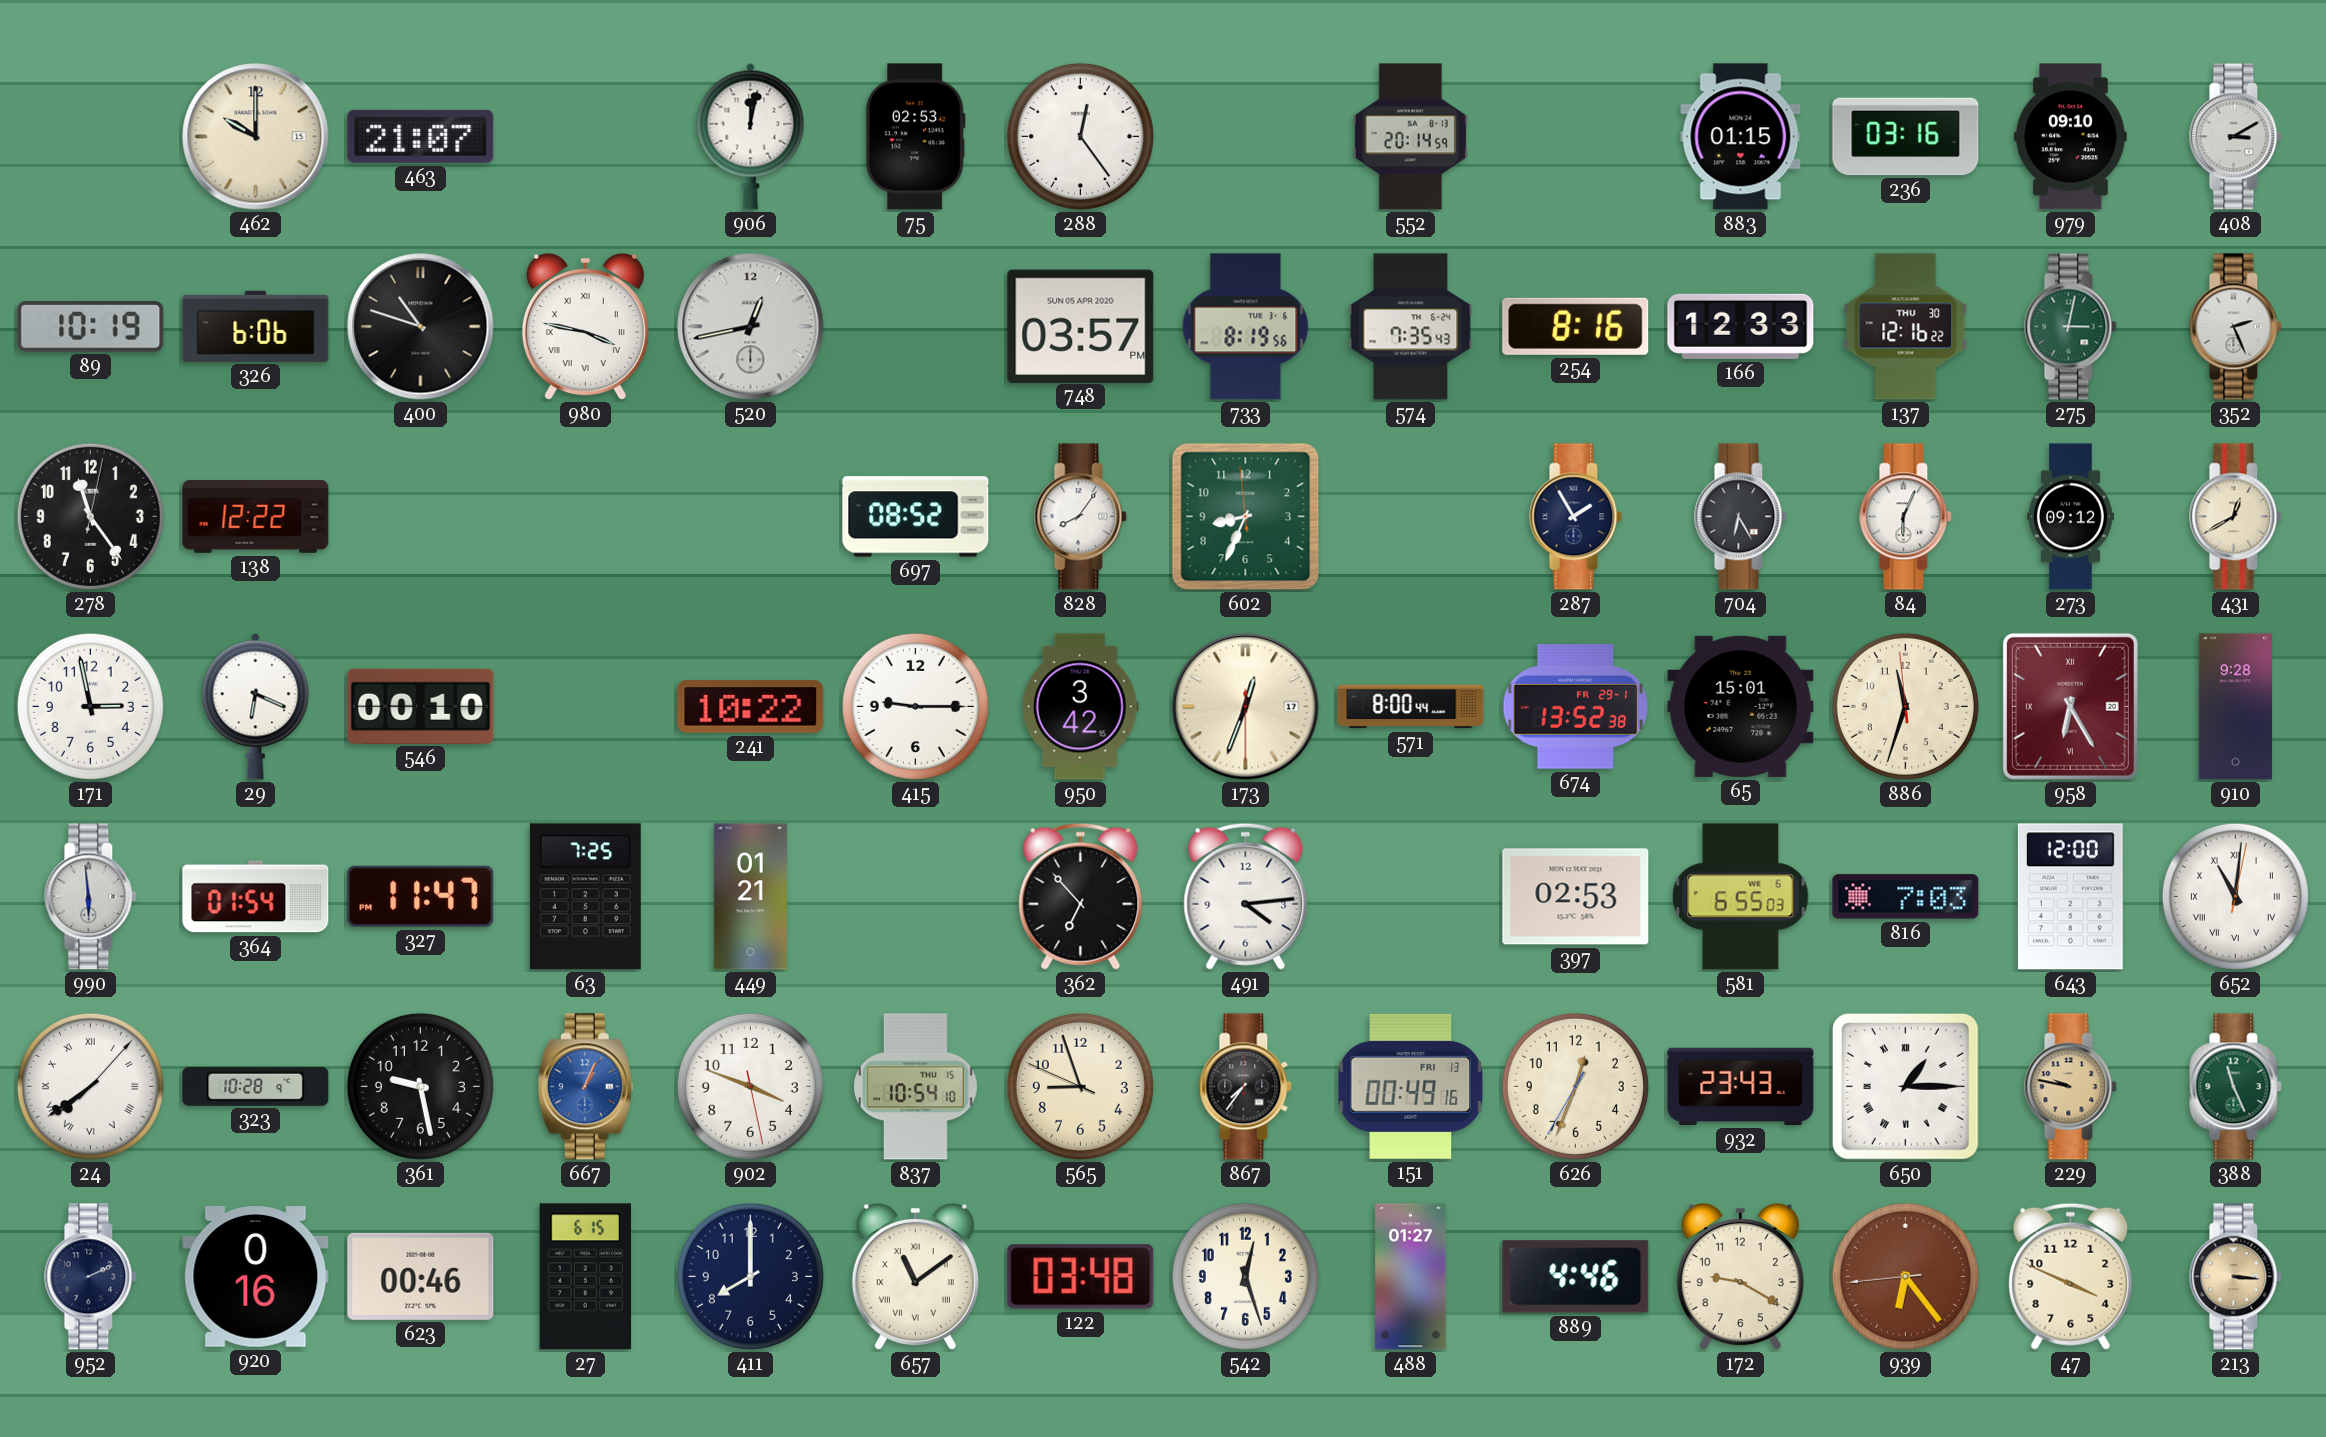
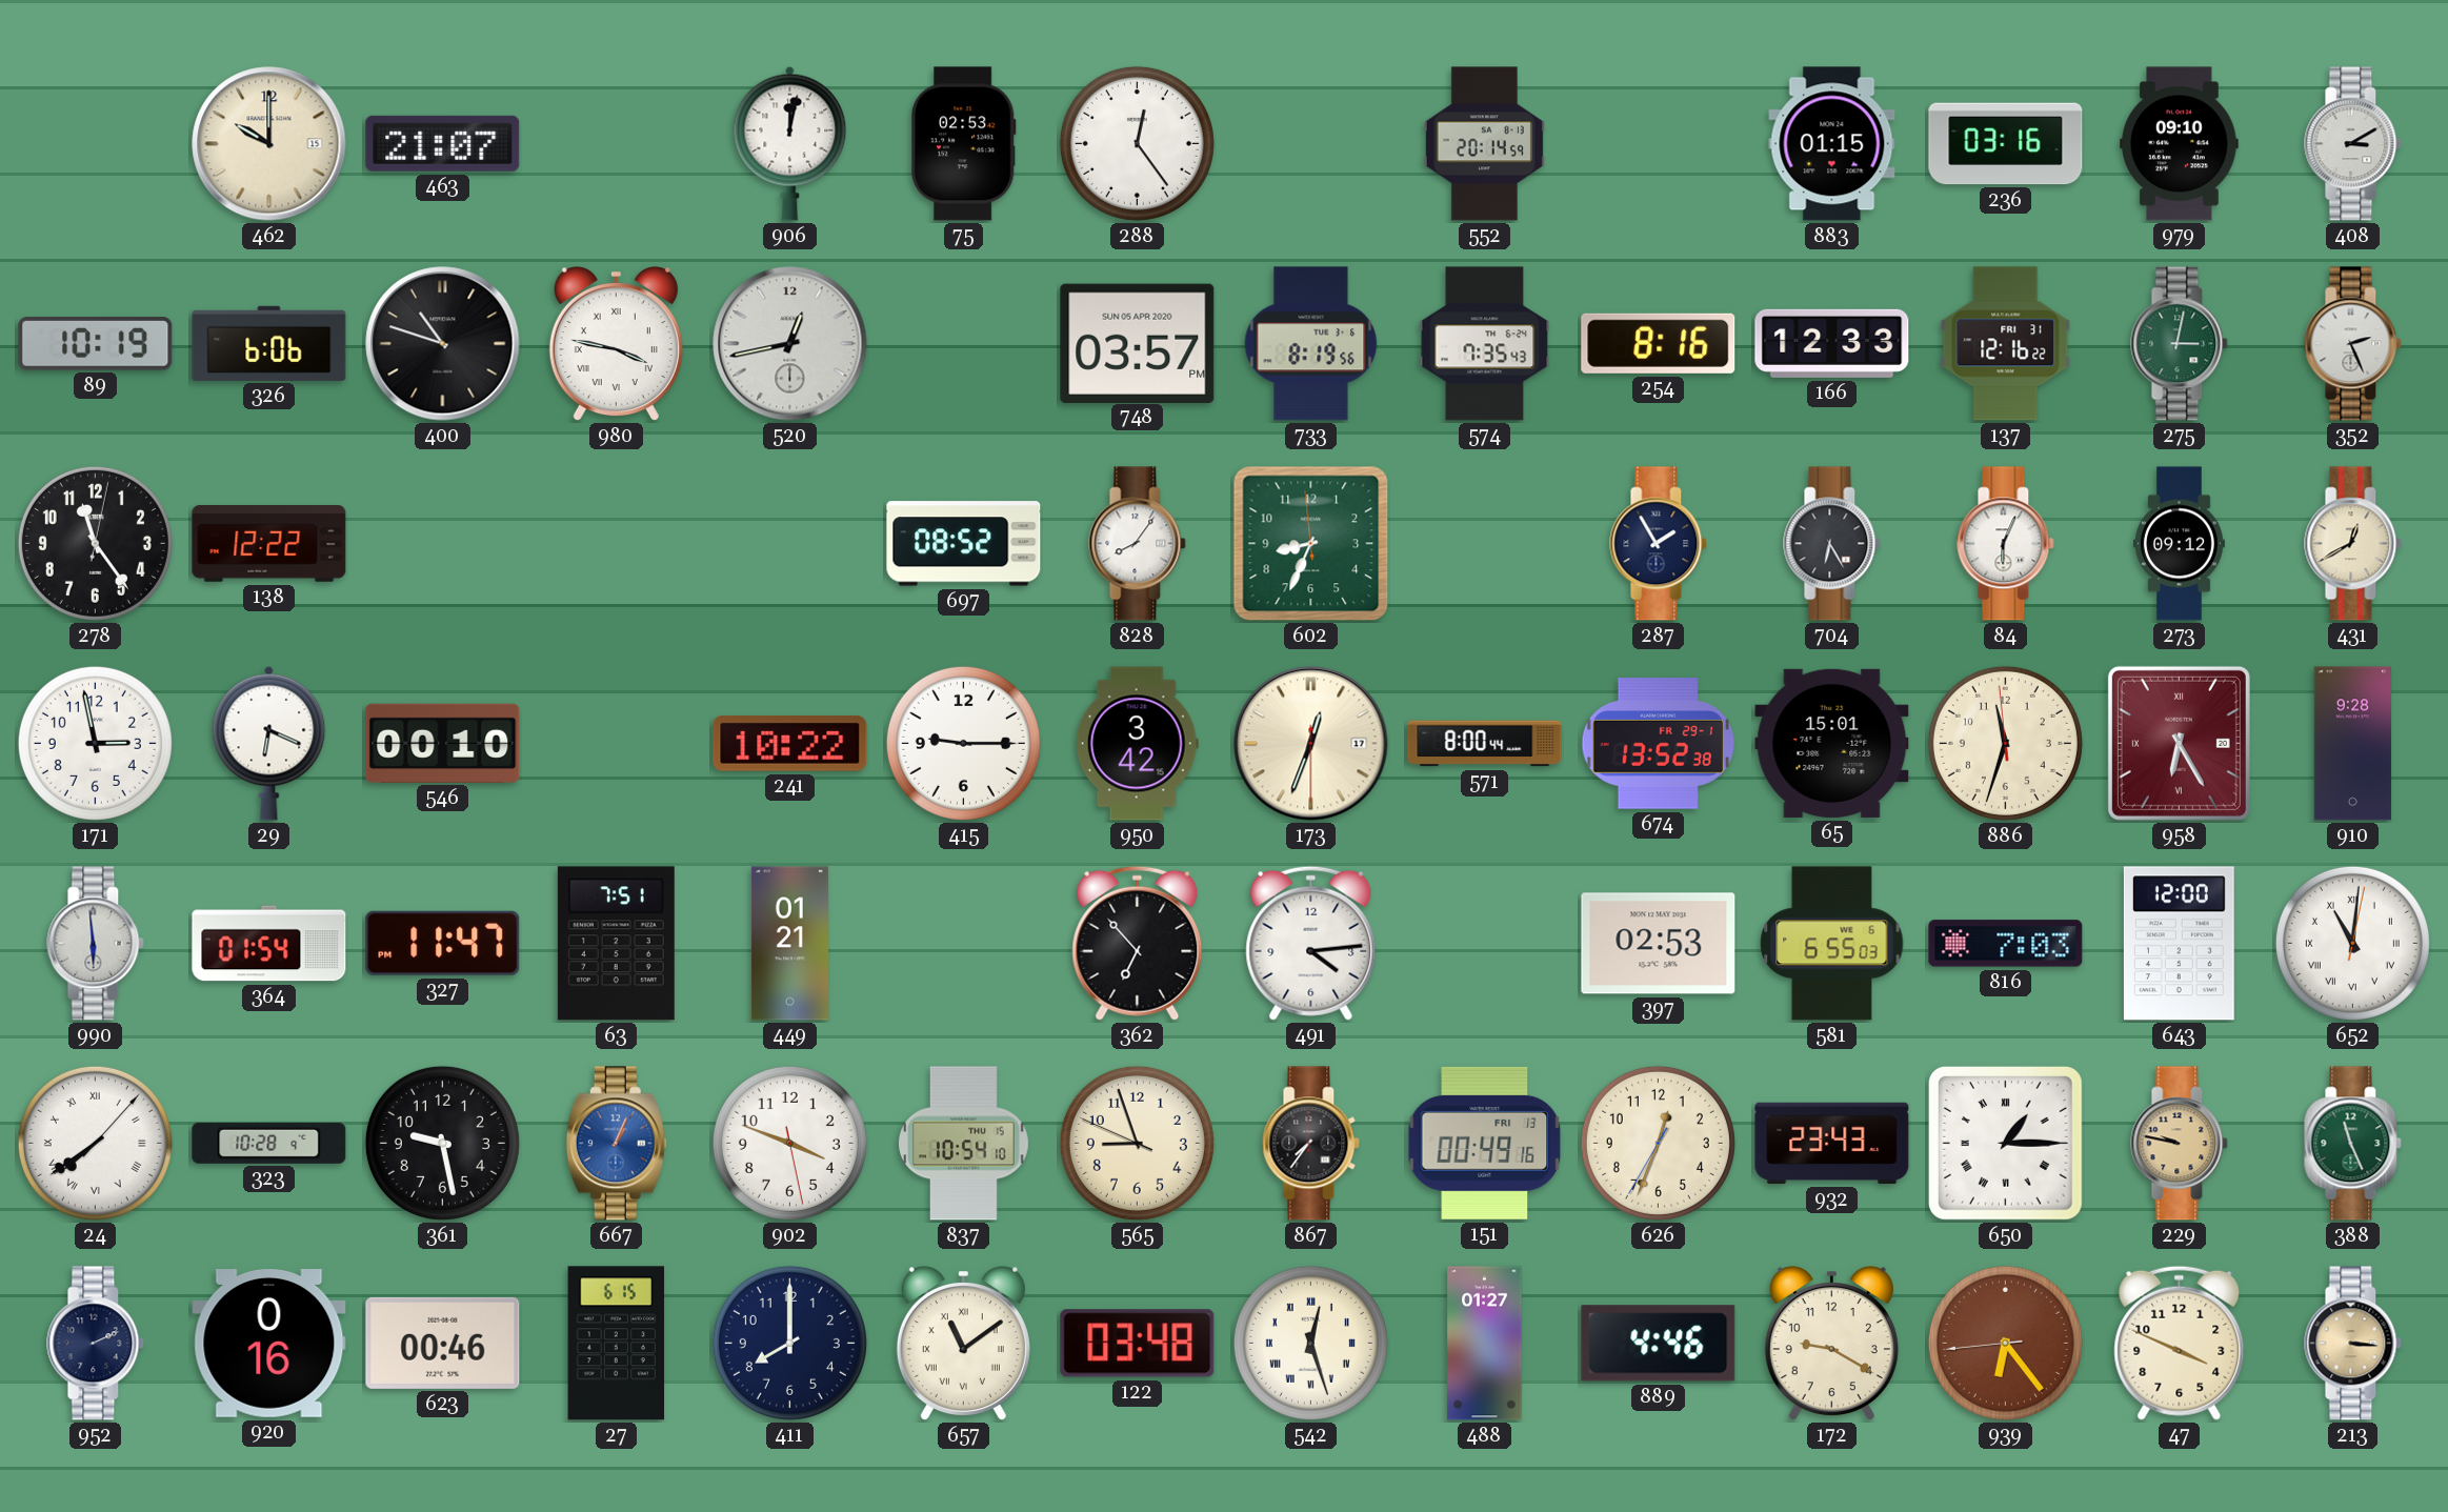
137 date: THU 30 -> FRI 31
63: 7:25 -> 7:51
542 numerals: Arabic -> Roman
